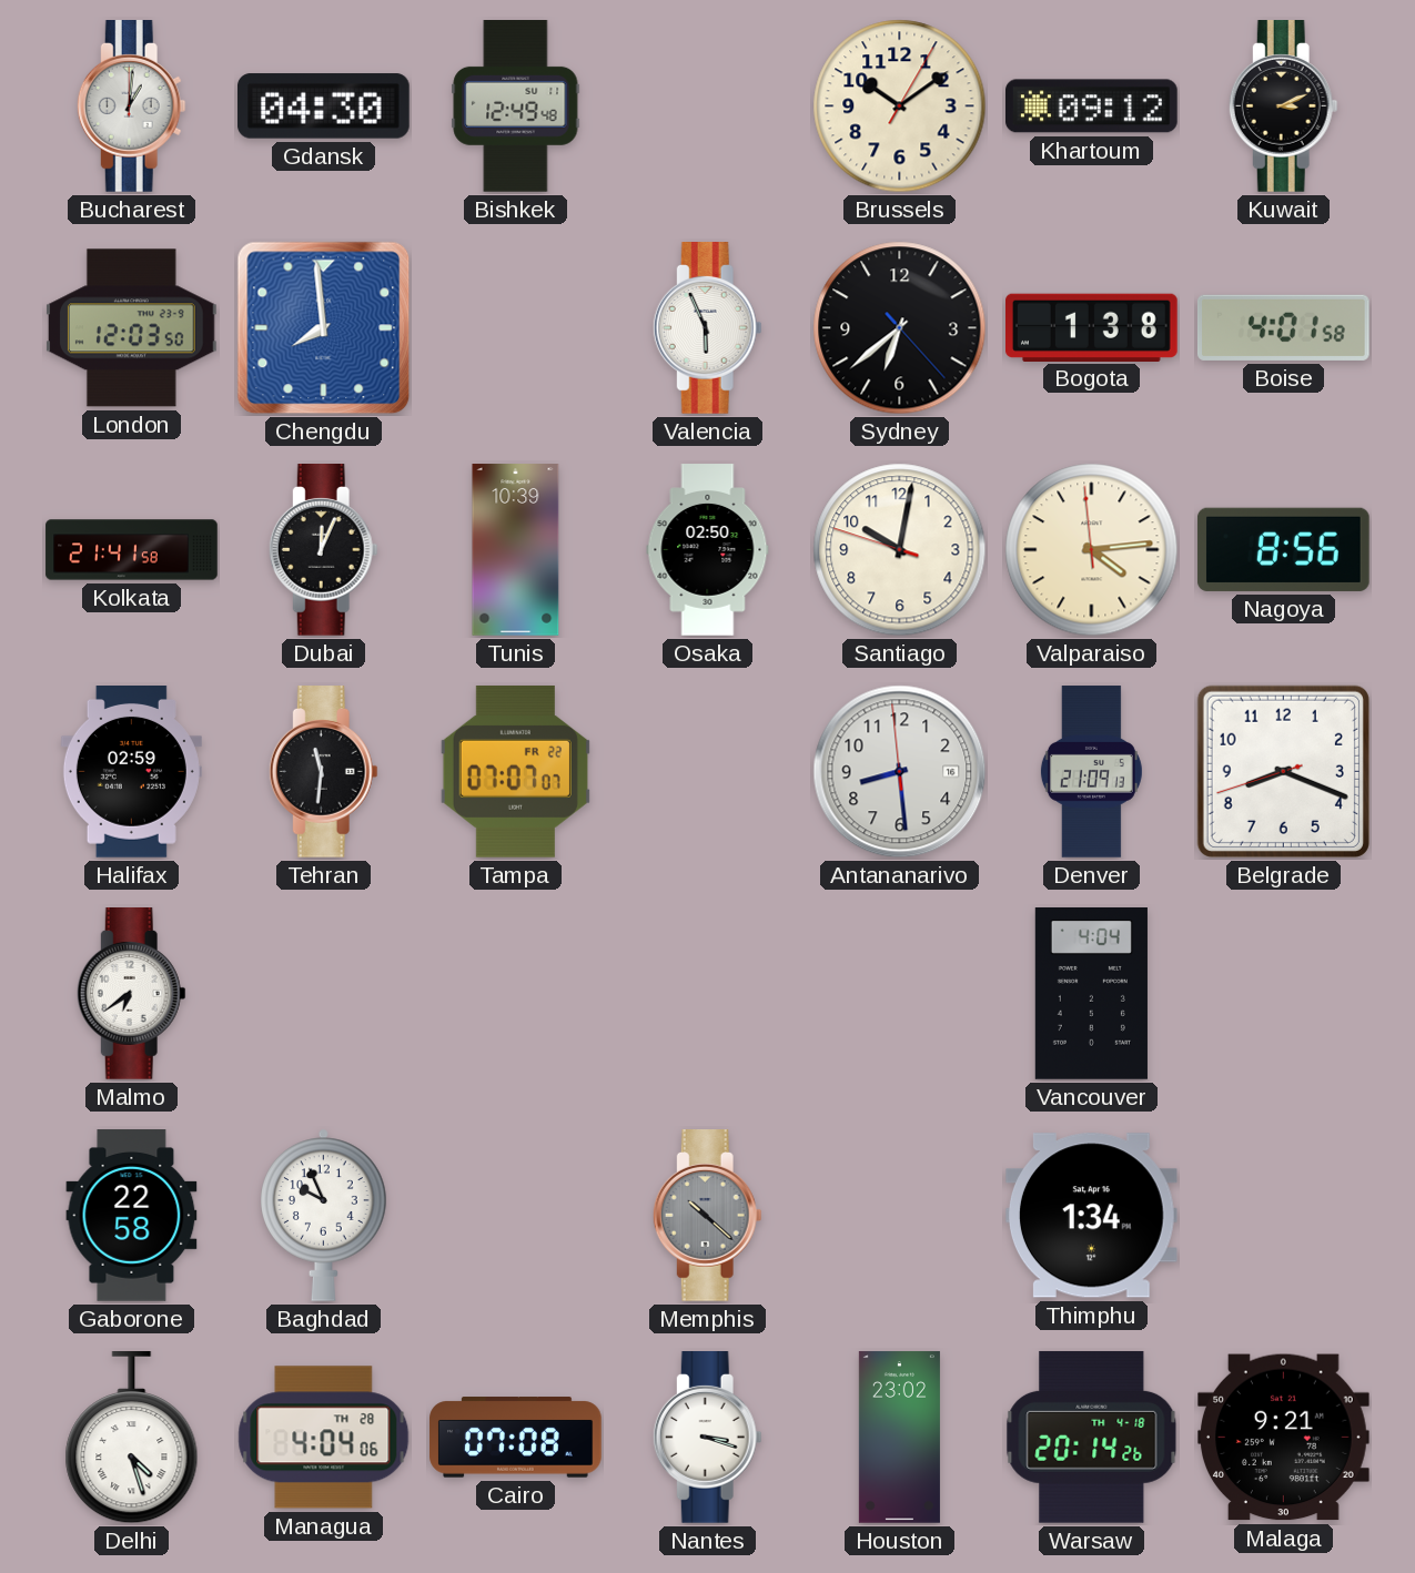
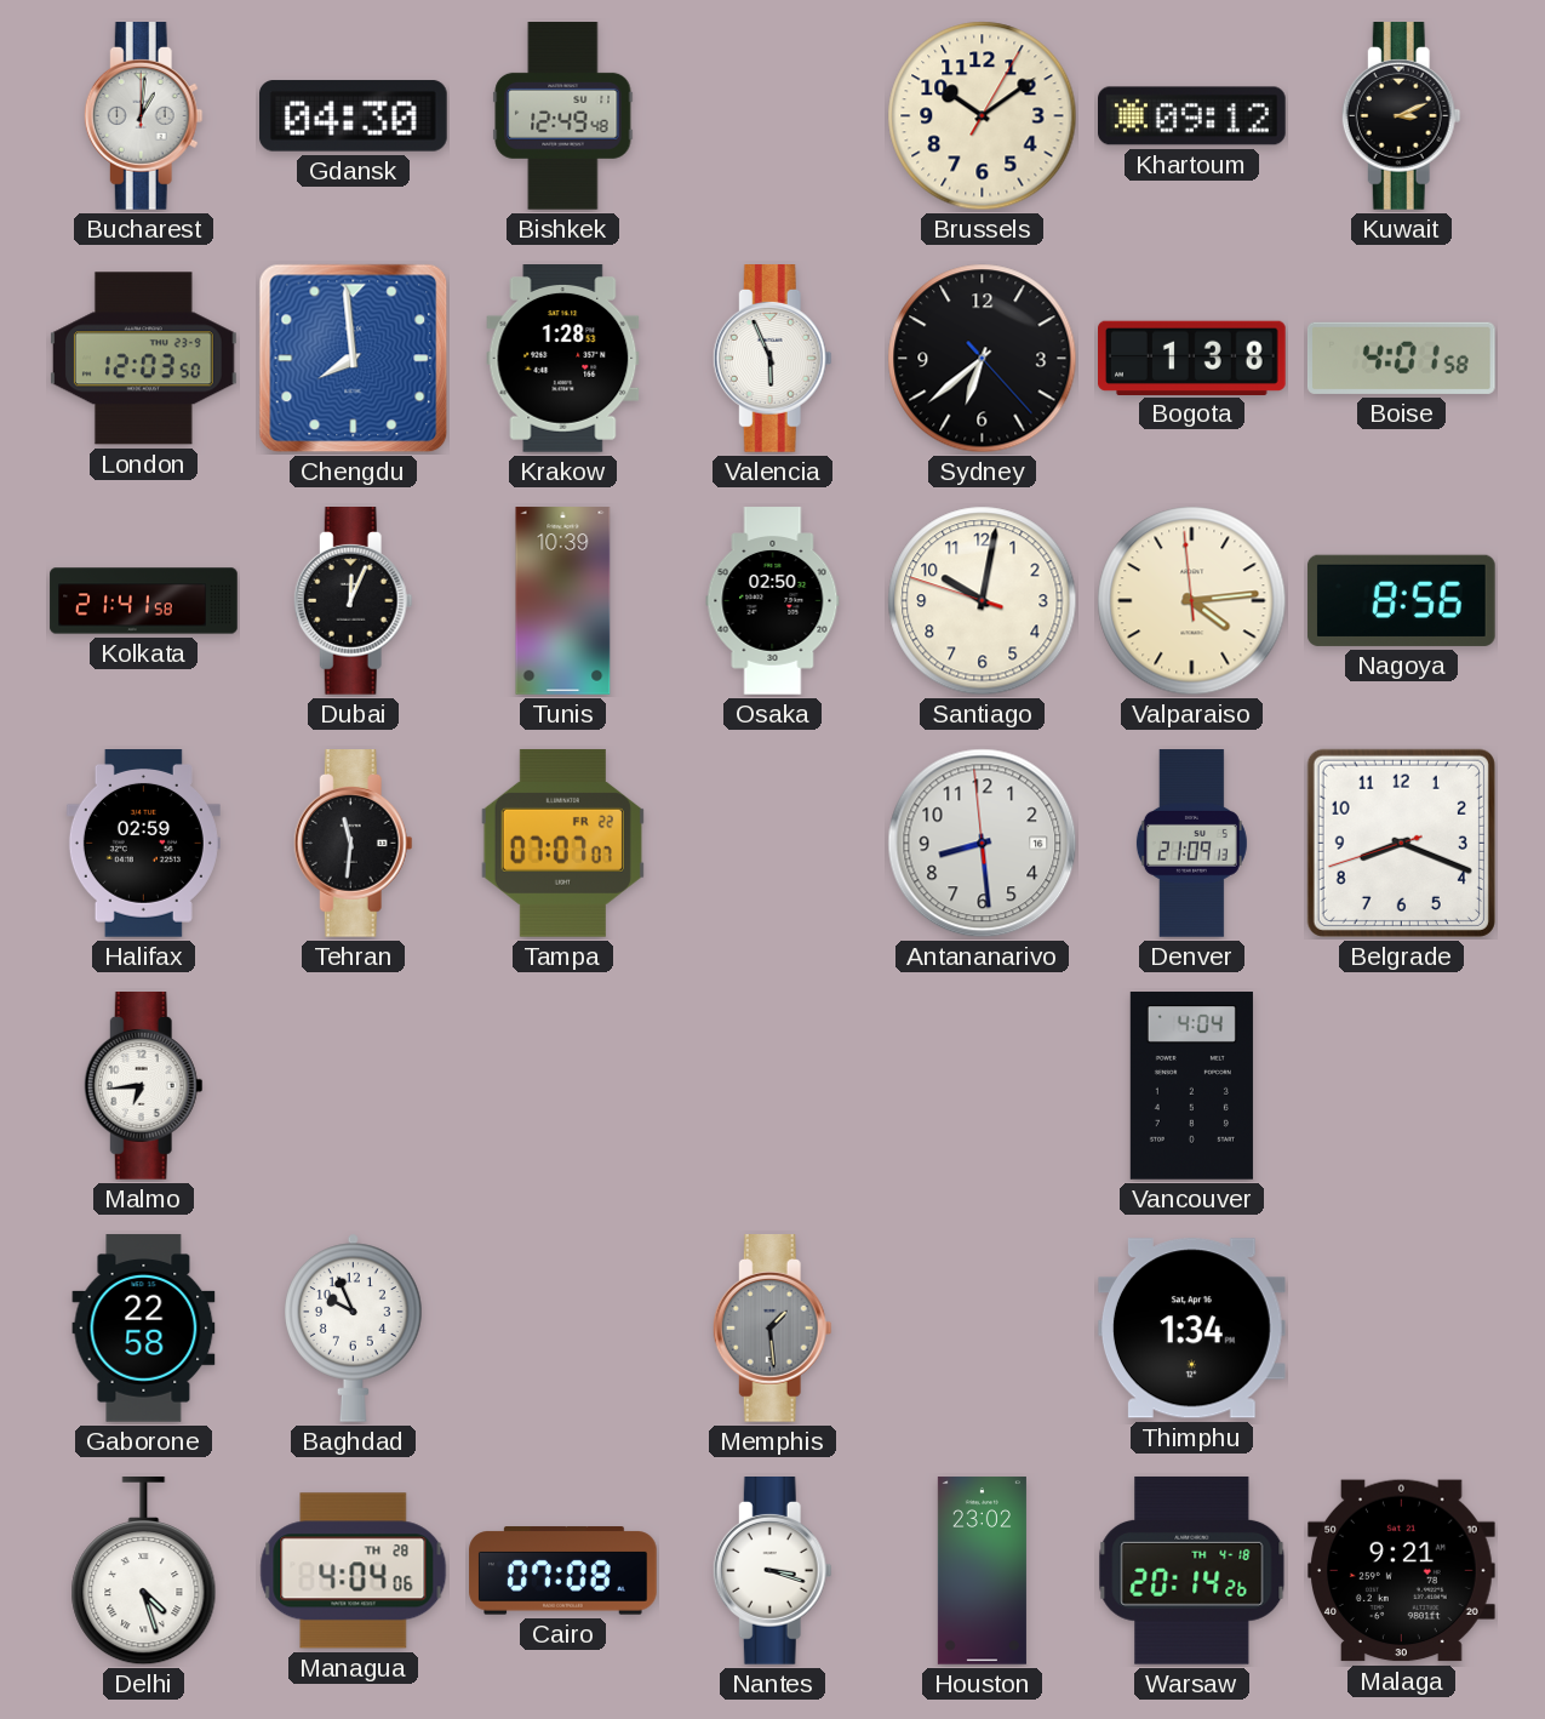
Krakow: none -> 1:28
Malmo: 6:39 -> 6:44
Memphis: 10:22 -> 1:29
